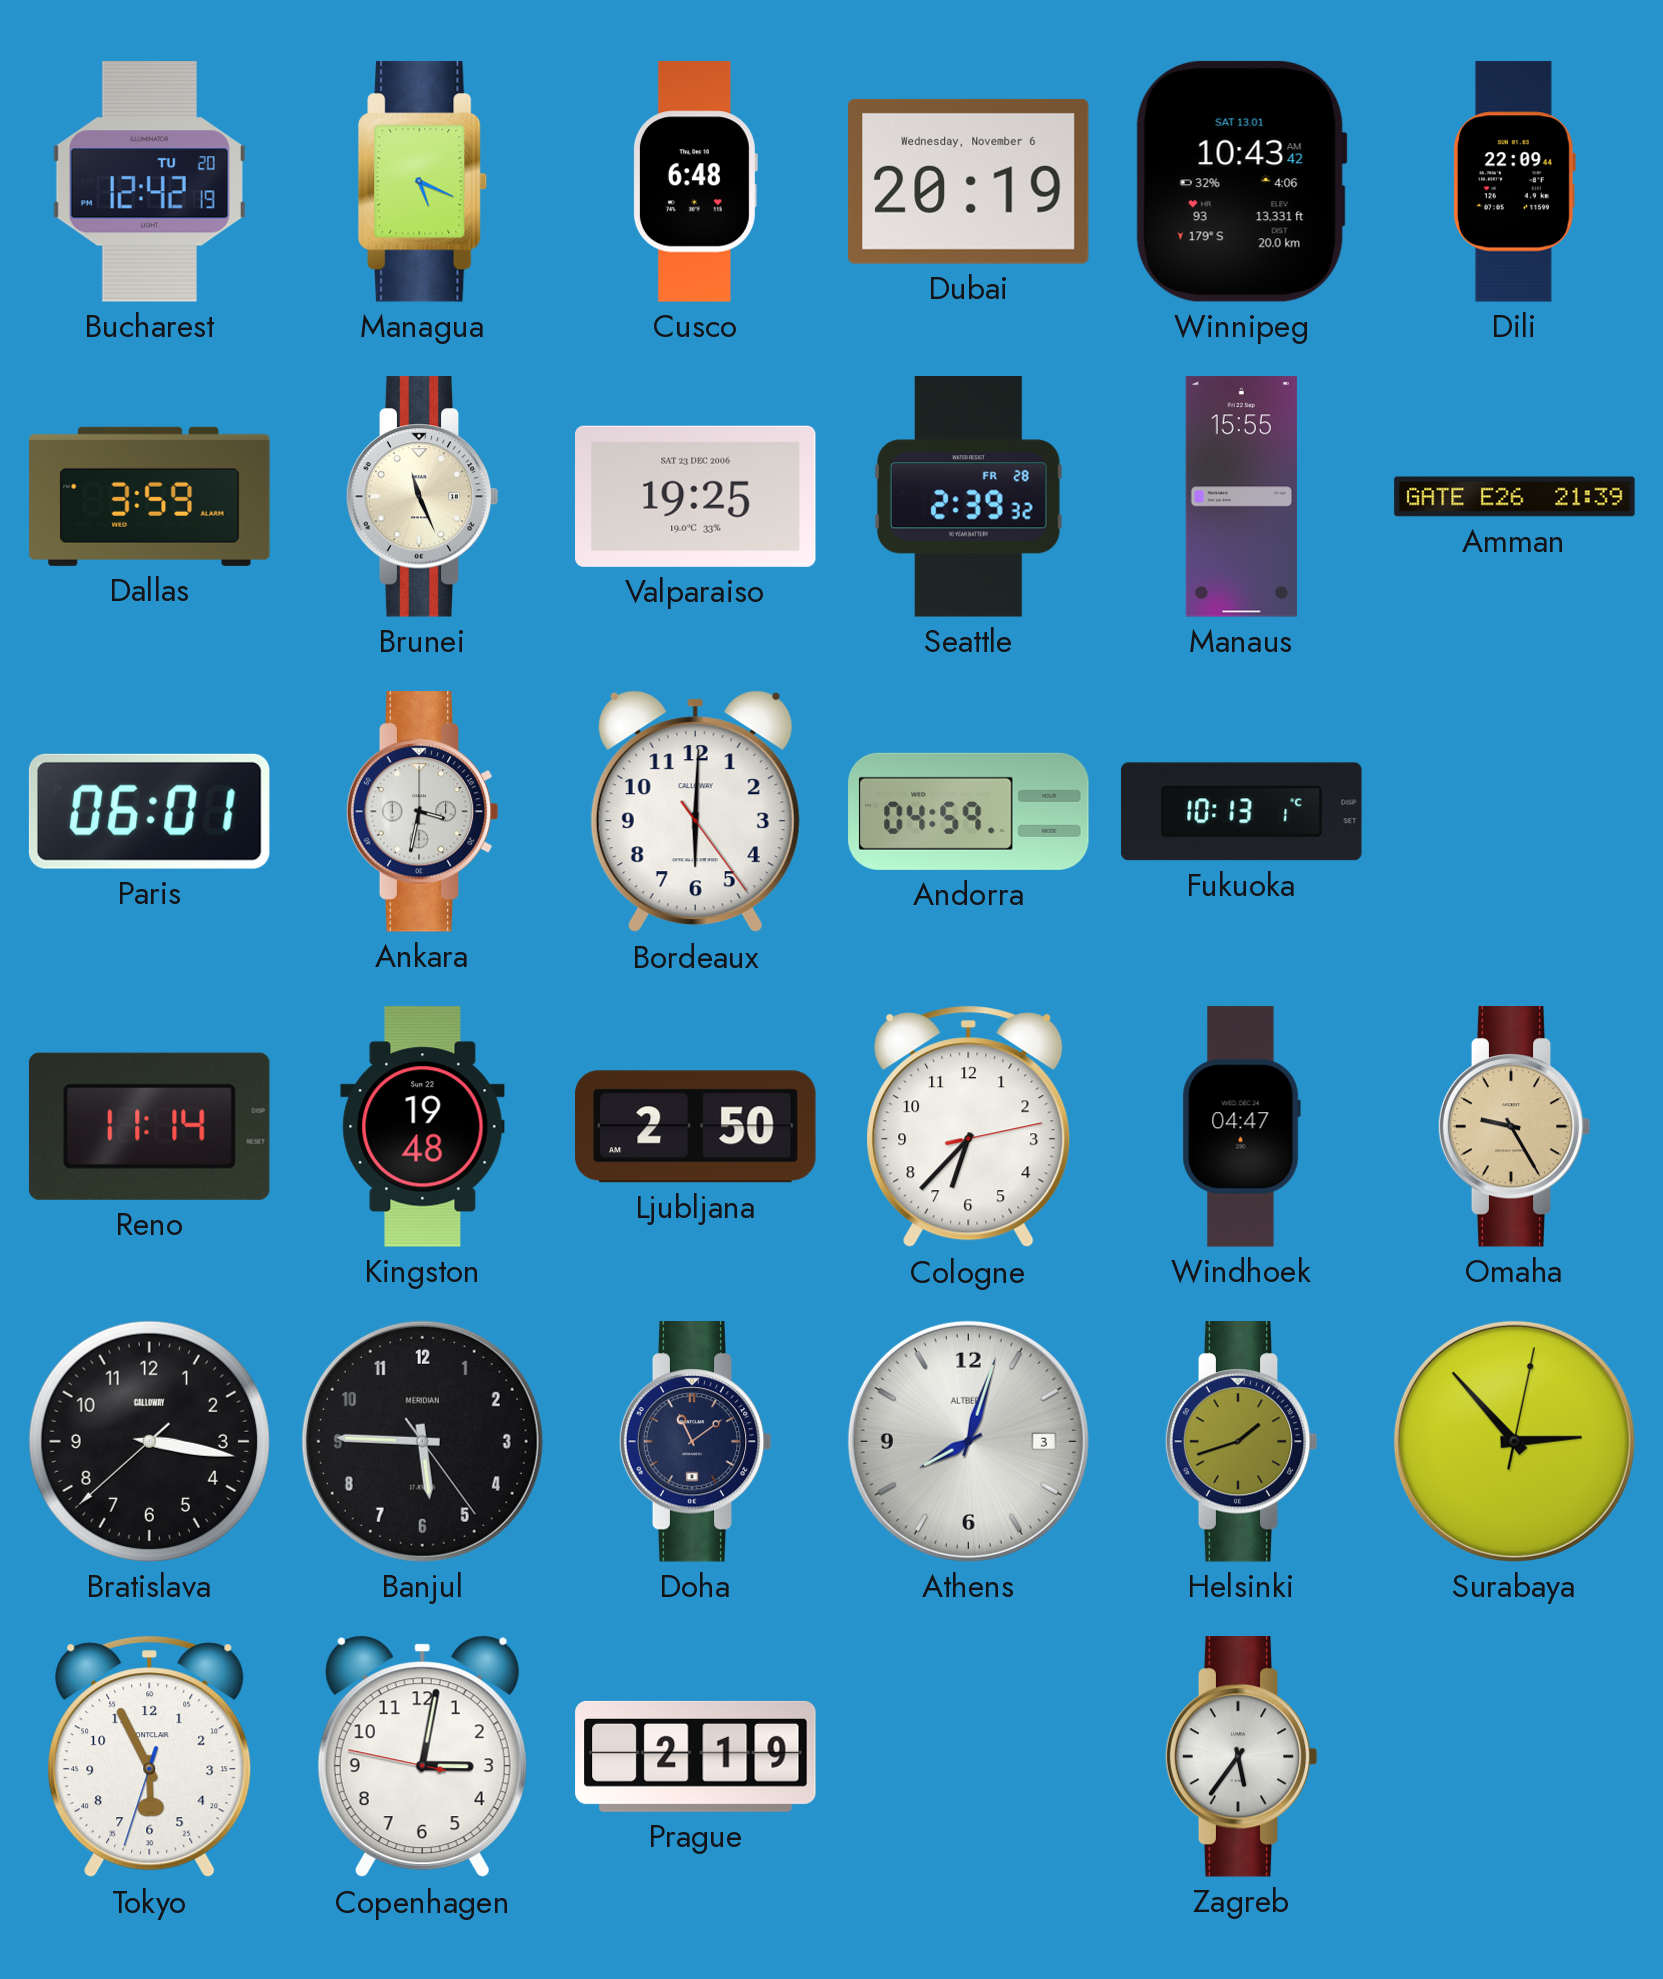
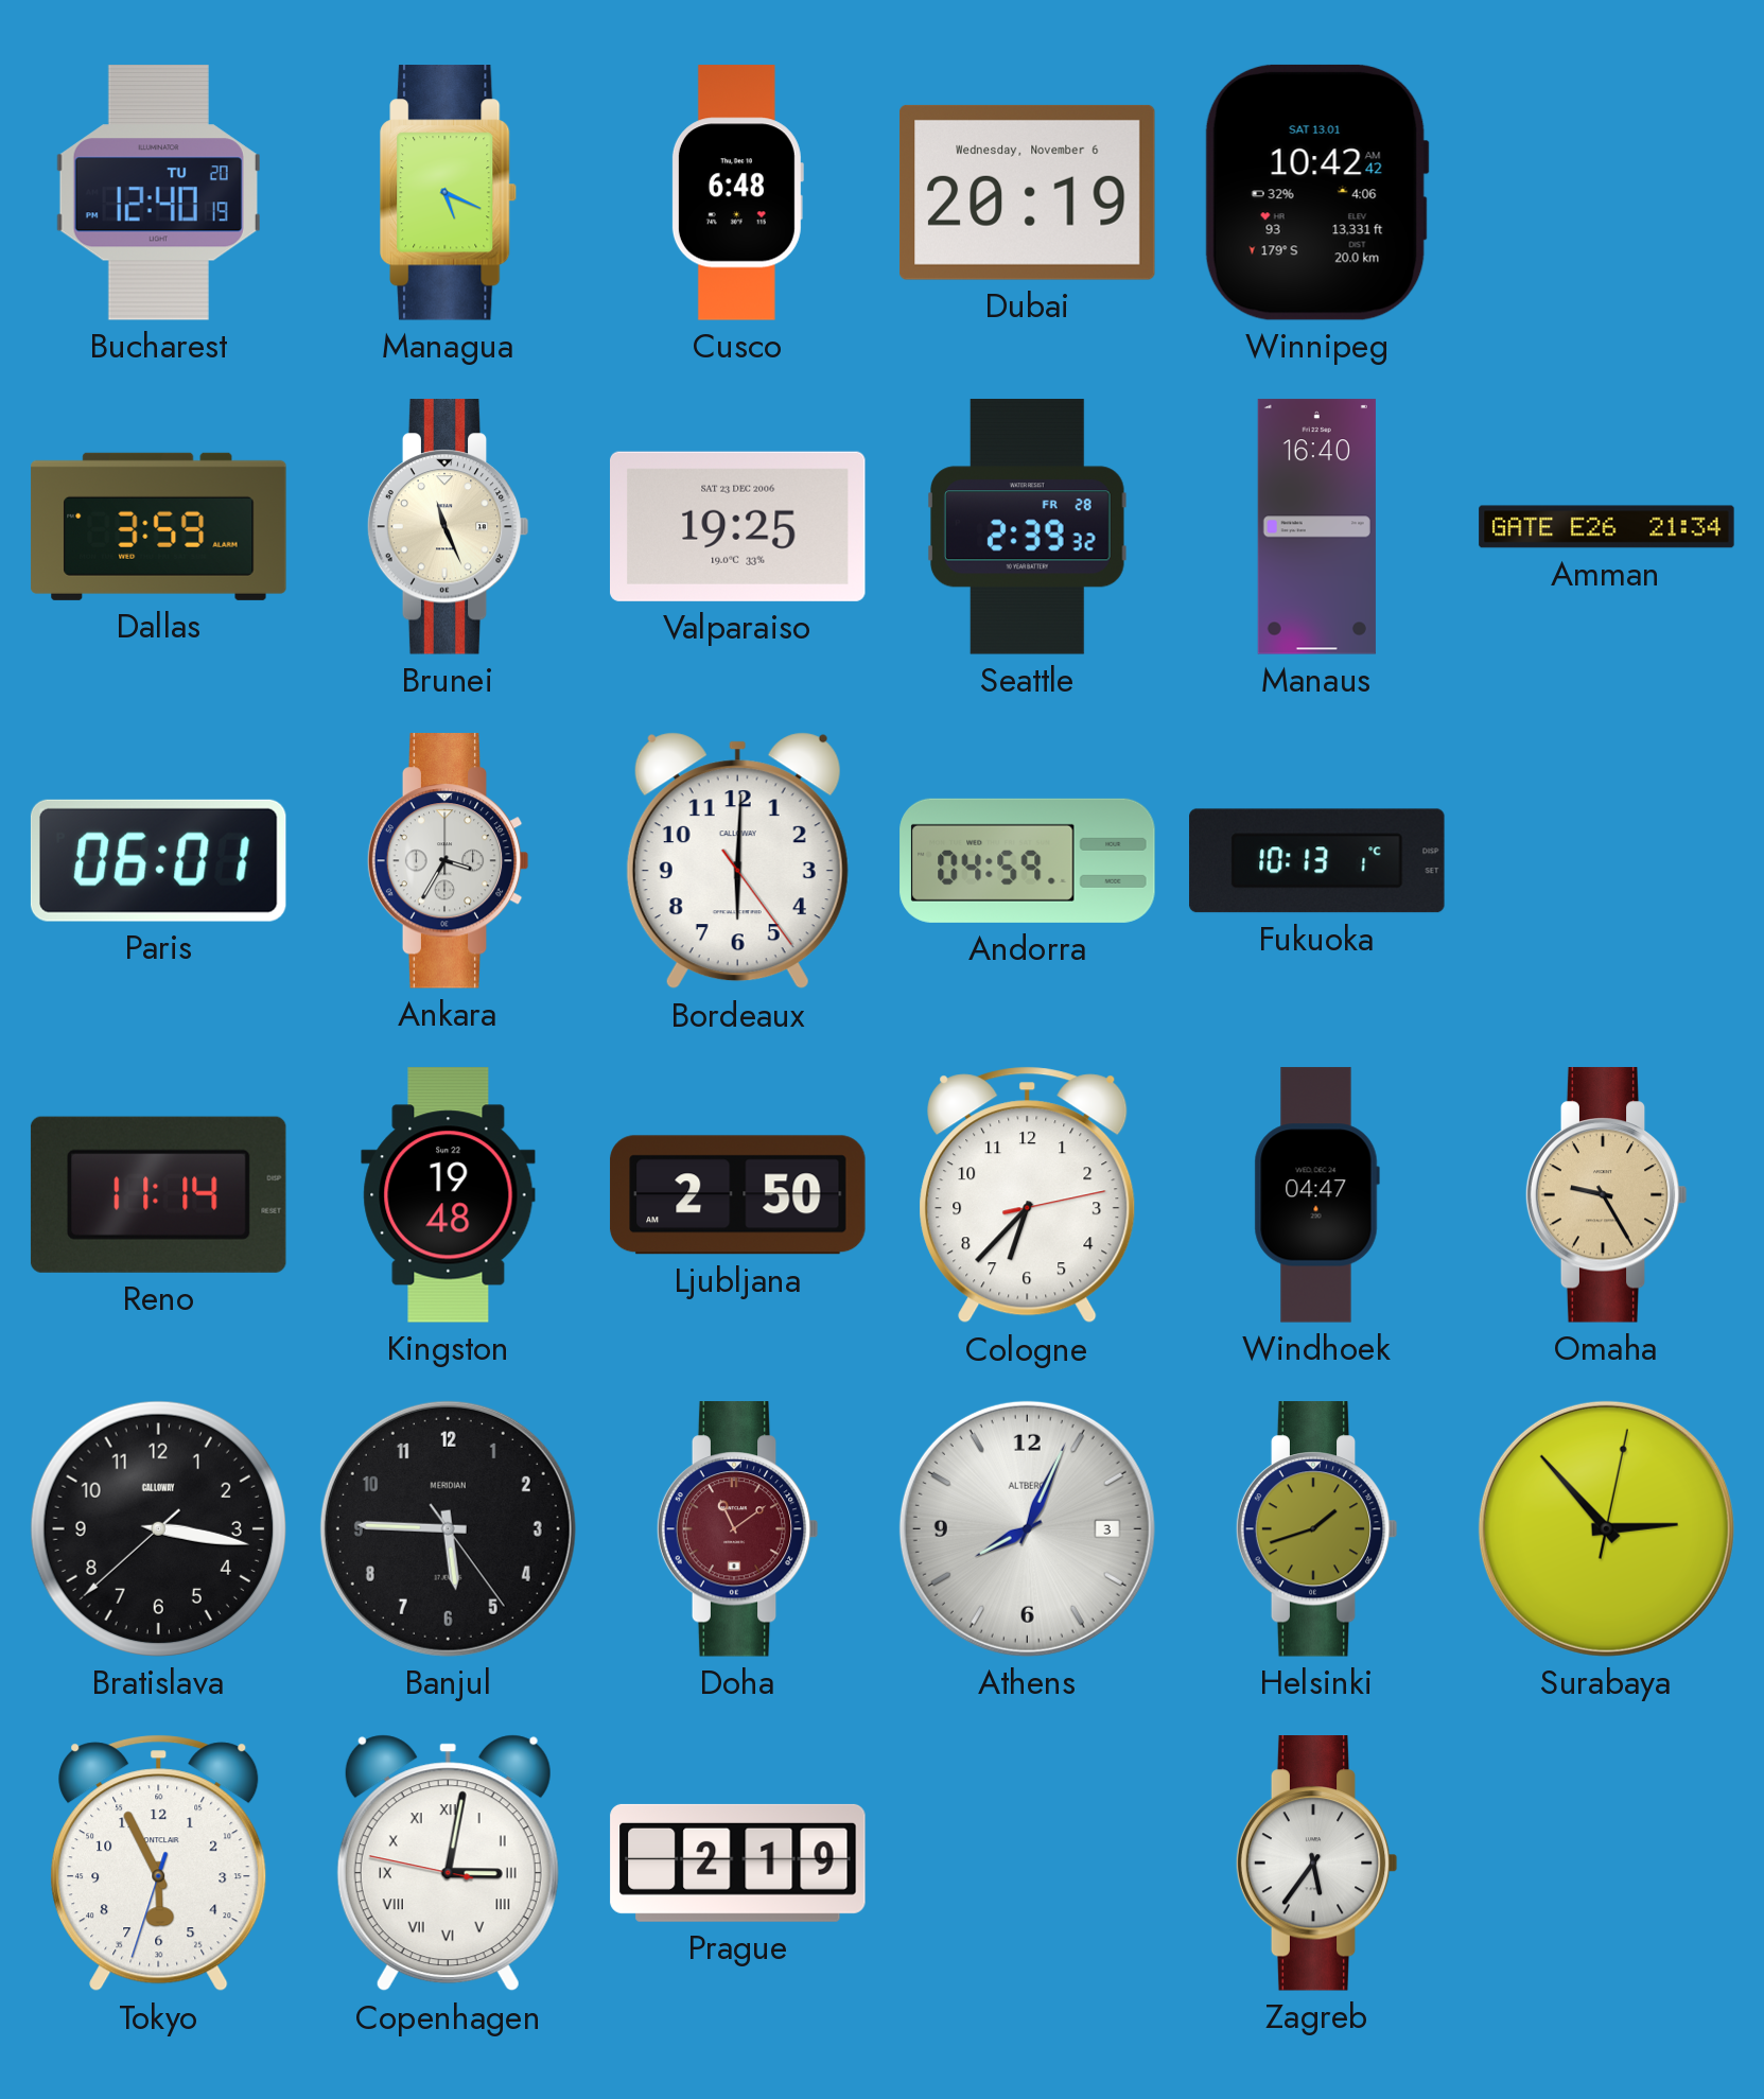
Bucharest: 12:42 -> 12:40
Winnipeg: 10:43 -> 10:42
Dili: 22:09 -> none
Manaus: 15:55 -> 16:40
Amman: 21:39 -> 21:34
Ankara: 3:32 -> 3:35
Doha dial: navy -> burgundy
Athens: 8:03 -> 8:04
Copenhagen numerals: Arabic -> Roman
